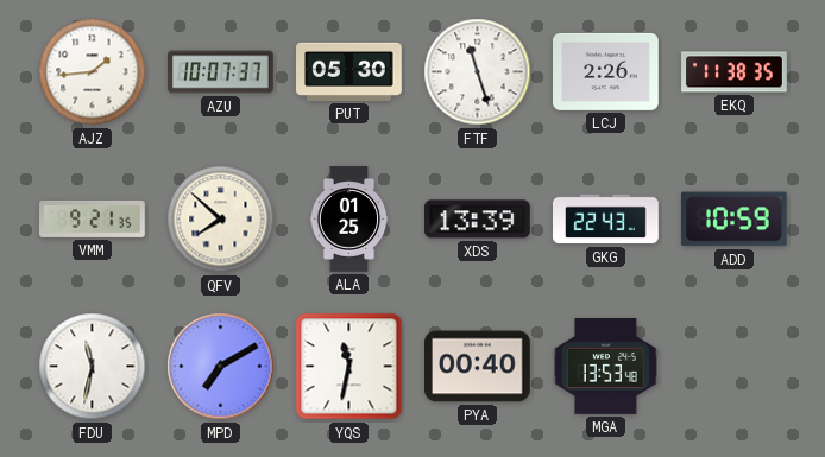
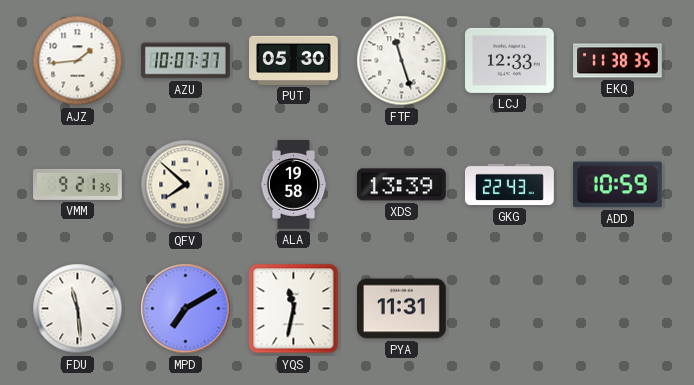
LCJ: 2:26 -> 12:33
ALA: 01:25 -> 19:58
FDU: 11:32 -> 11:29
PYA: 00:40 -> 11:31
MGA: 13:53 -> none
